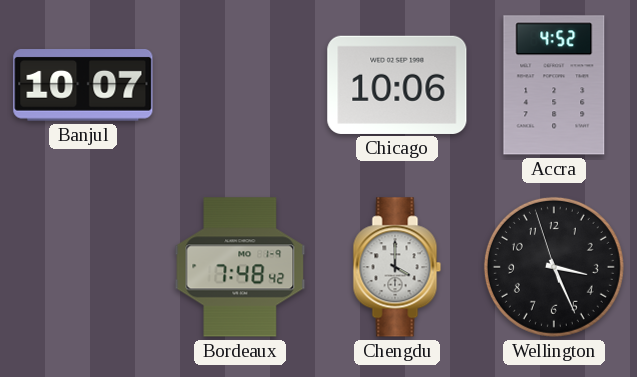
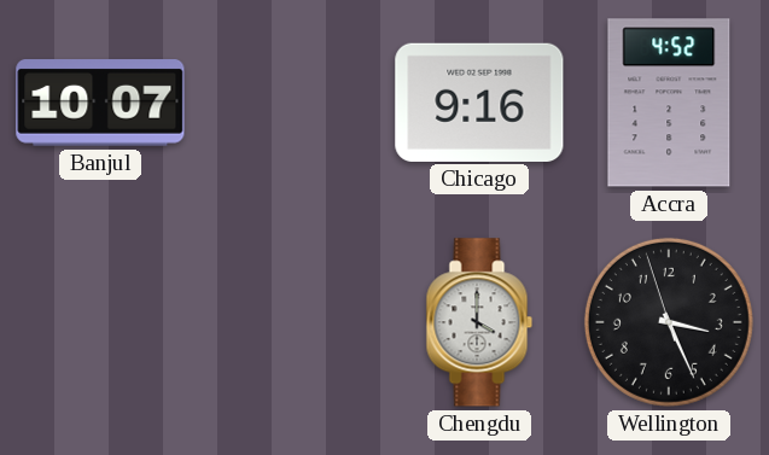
Chicago: 10:06 -> 9:16
Bordeaux: 7:48 -> none
